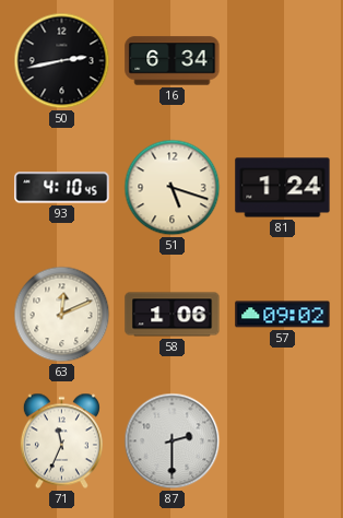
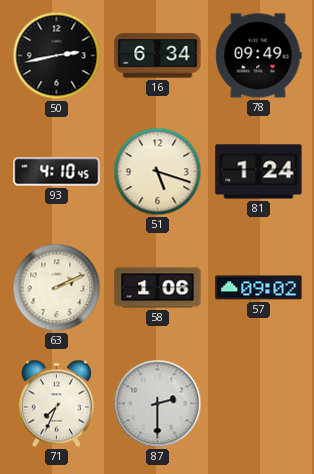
78: none -> 09:49
63: 12:11 -> 2:11
71: 11:34 -> 7:34
